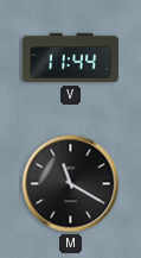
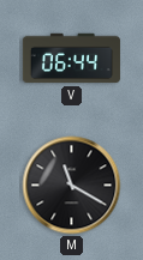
V: 11:44 -> 06:44
